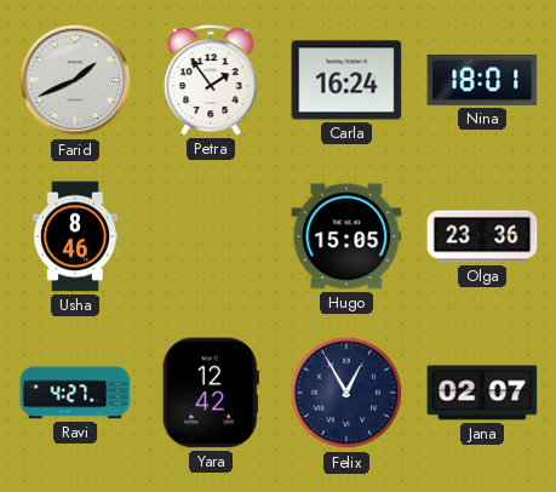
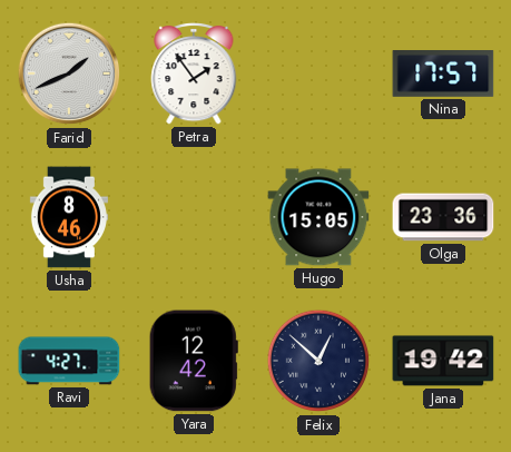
Carla: 16:24 -> none
Nina: 18:01 -> 17:57
Felix: 12:55 -> 12:52
Jana: 02:07 -> 19:42
